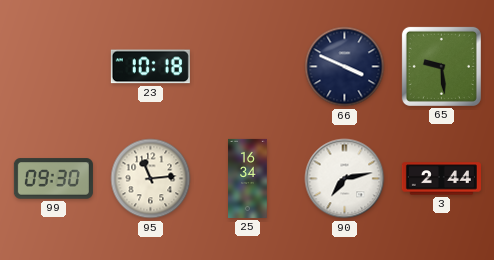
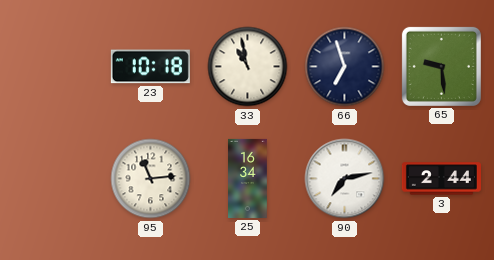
33: none -> 10:58
66: 3:49 -> 6:57
99: 09:30 -> none
